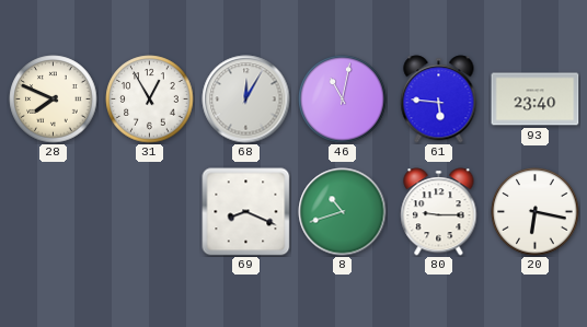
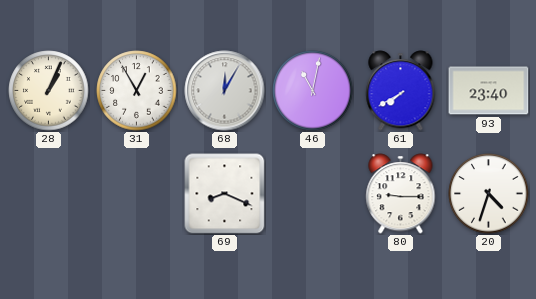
28: 7:49 -> 1:04
61: 5:46 -> 7:40
8: 10:42 -> none
20: 6:17 -> 4:33
